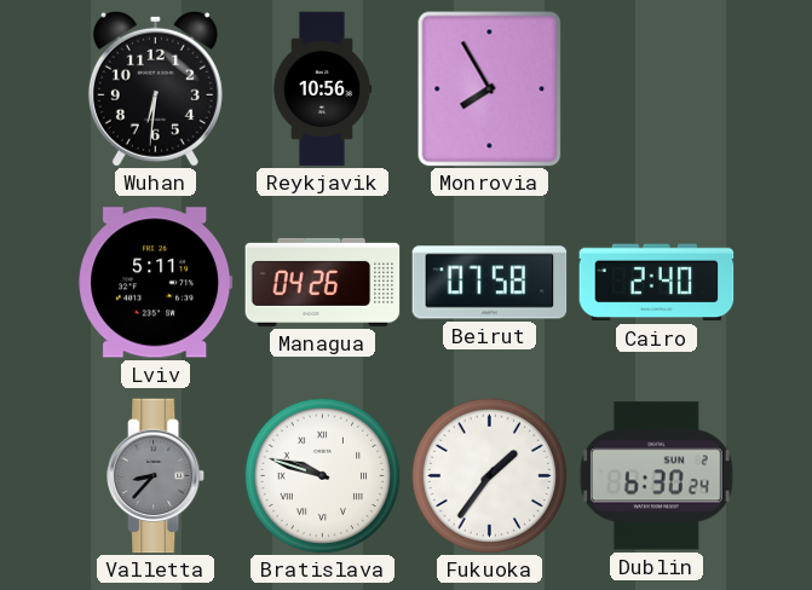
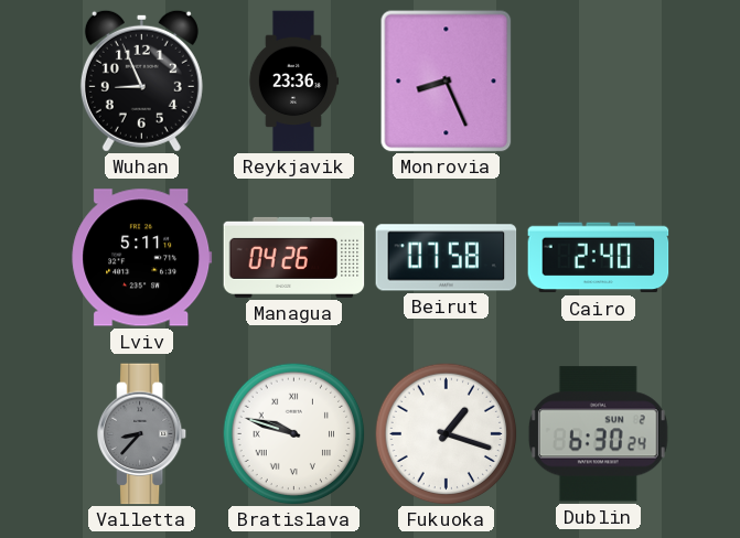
Wuhan: 6:31 -> 8:56
Reykjavik: 10:56 -> 23:36
Monrovia: 7:55 -> 8:26
Fukuoka: 1:36 -> 1:18
